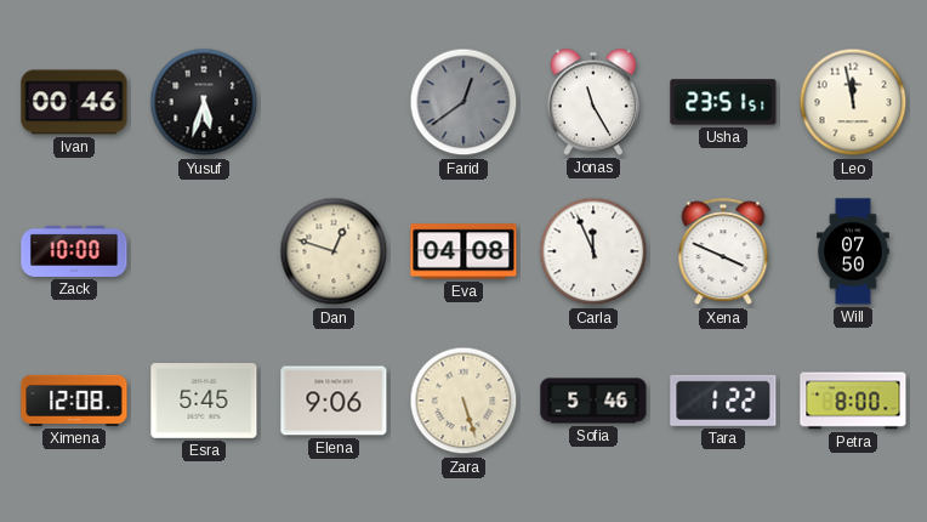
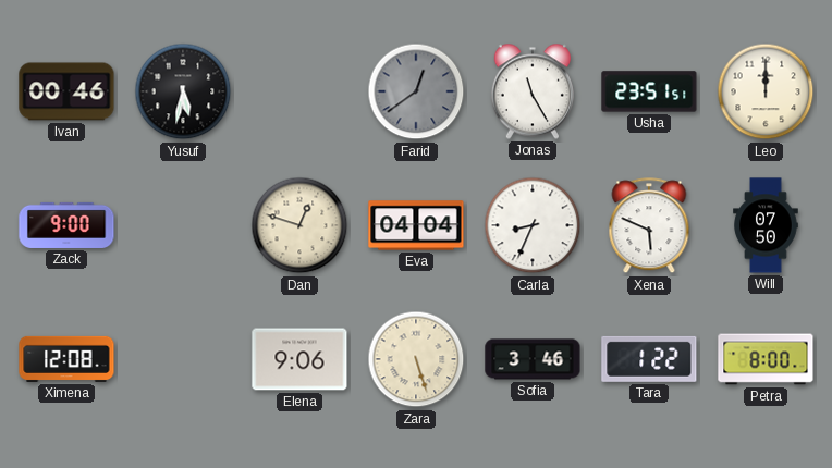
Yusuf: 5:33 -> 5:32
Leo: 11:58 -> 12:00
Zack: 10:00 -> 9:00
Eva: 04:08 -> 04:04
Carla: 11:56 -> 8:34
Xena: 3:49 -> 5:49
Esra: 5:45 -> none
Sofia: 5:46 -> 3:46
